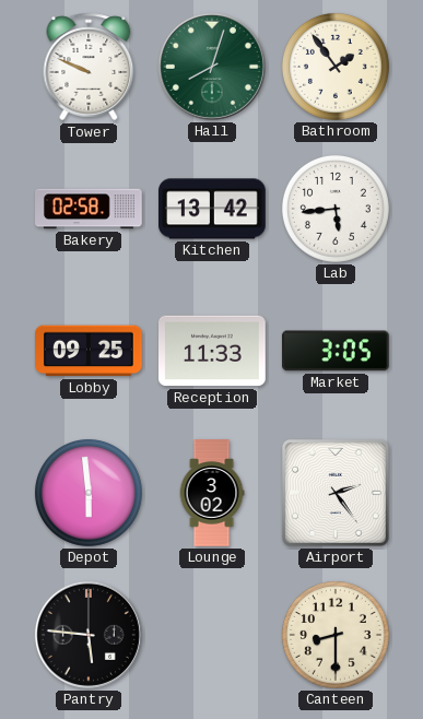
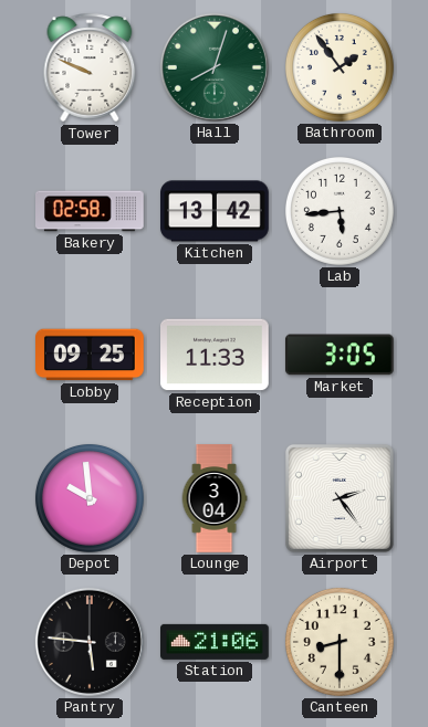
Depot: 5:59 -> 9:59
Lounge: 3:02 -> 3:04
Station: none -> 21:06
